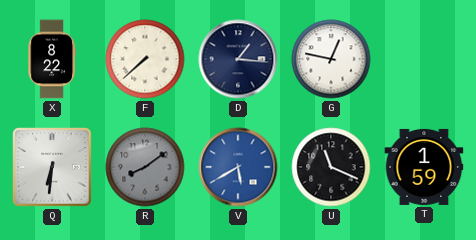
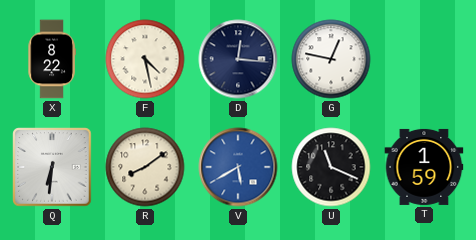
F: 7:38 -> 4:28
D: 1:16 -> 12:16
R dial: grey -> cream
